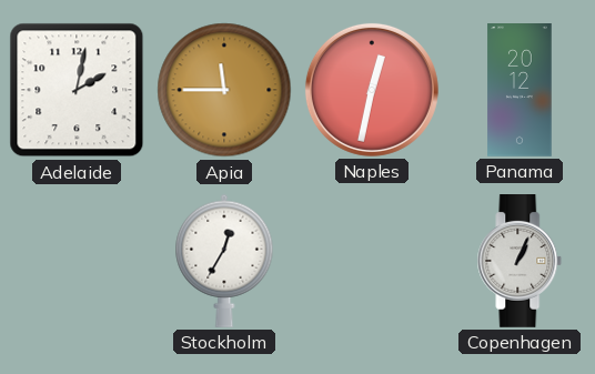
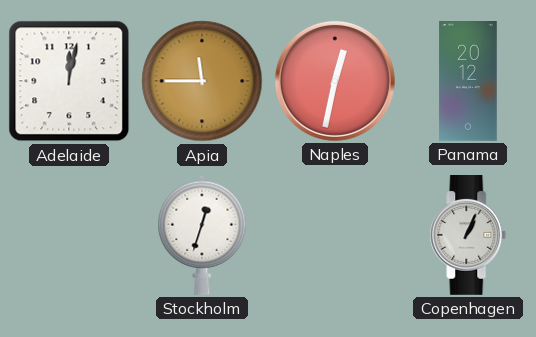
Adelaide: 2:02 -> 12:02
Stockholm: 12:35 -> 12:33
